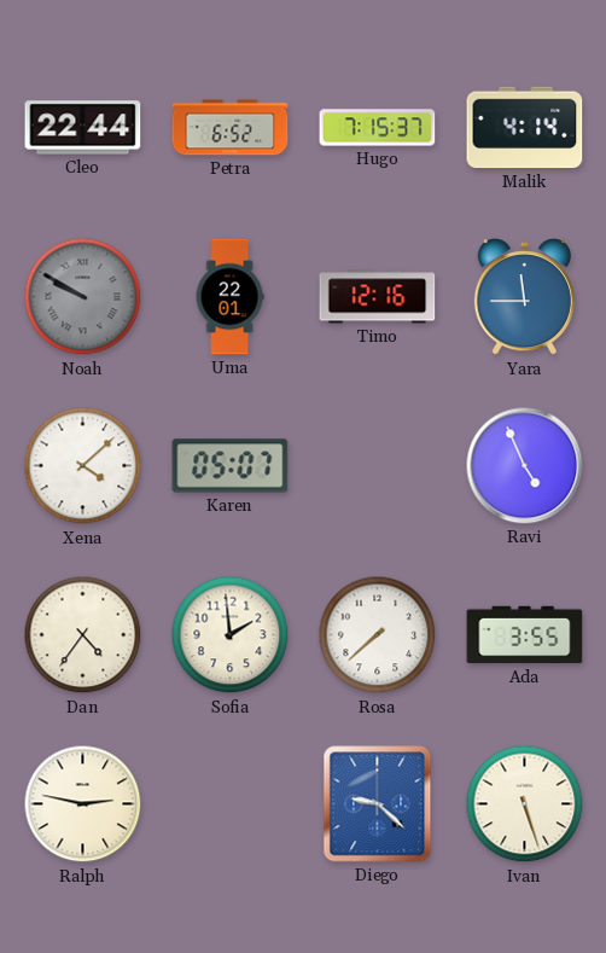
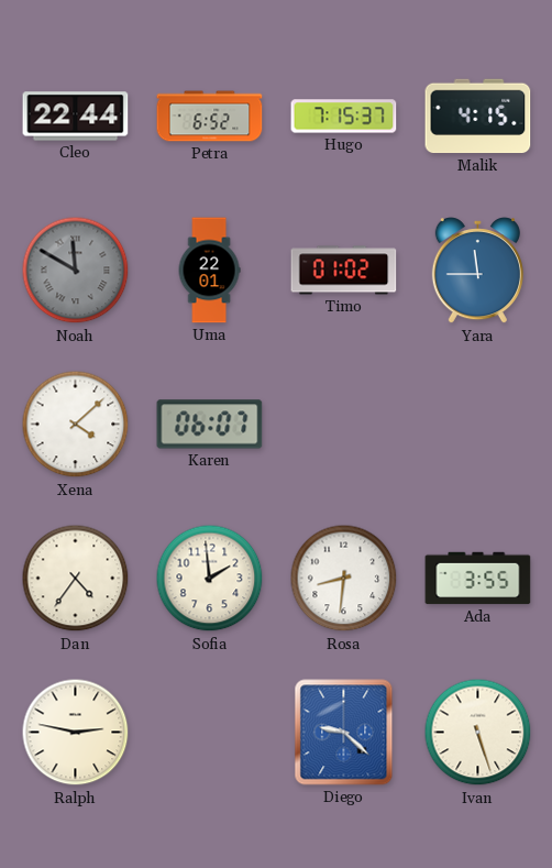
Malik: 4:14 -> 4:15
Noah: 9:50 -> 11:50
Timo: 12:16 -> 01:02
Karen: 05:07 -> 06:07
Ravi: 4:56 -> none
Rosa: 7:38 -> 8:31
